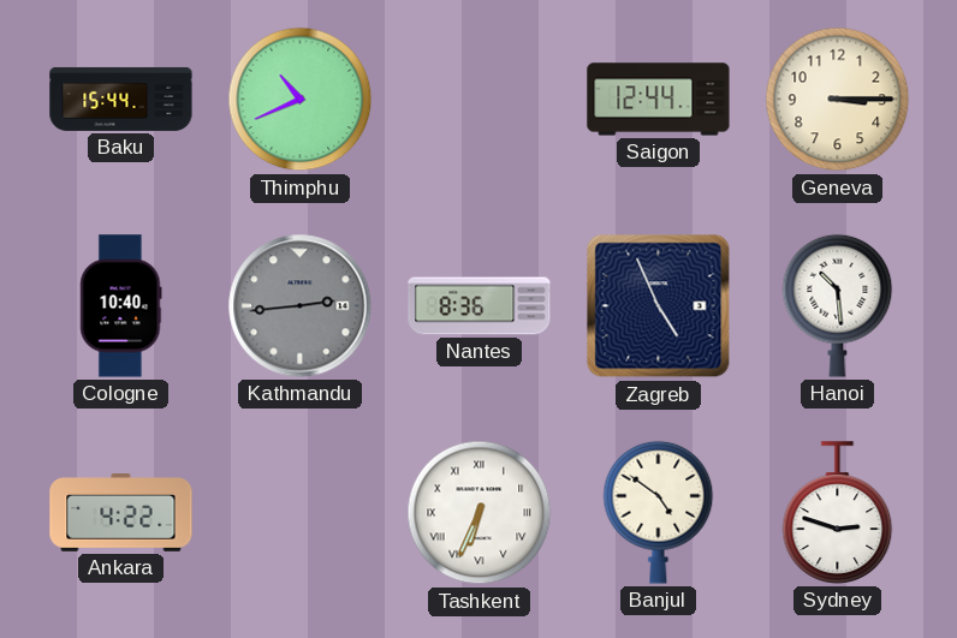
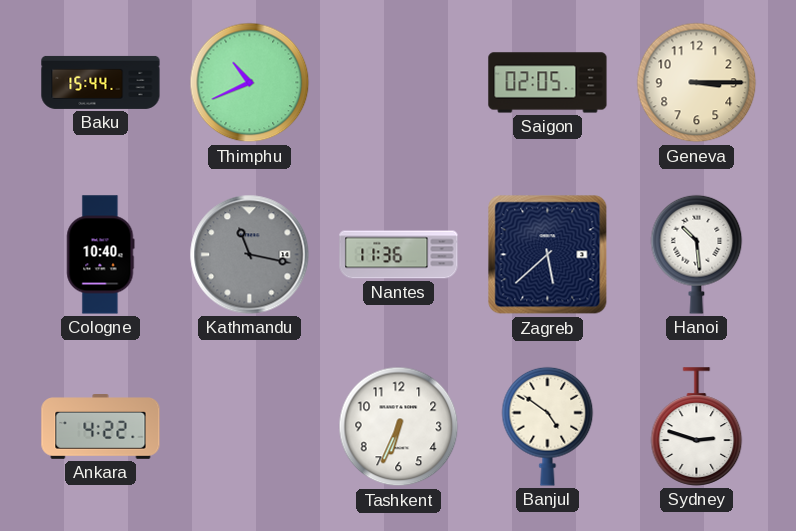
Saigon: 12:44 -> 02:05
Kathmandu: 2:44 -> 11:17
Nantes: 8:36 -> 11:36
Zagreb: 4:56 -> 5:38
Tashkent numerals: Roman -> Arabic
